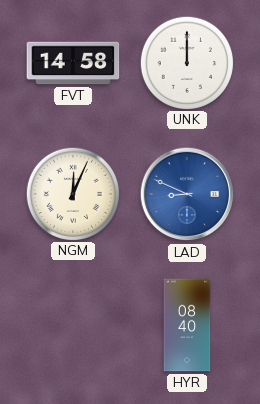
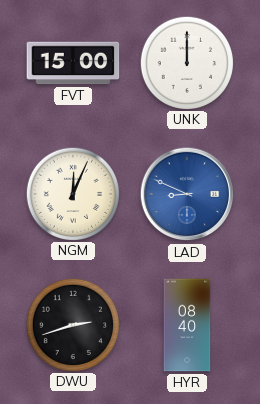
FVT: 14:58 -> 15:00
DWU: none -> 2:42
